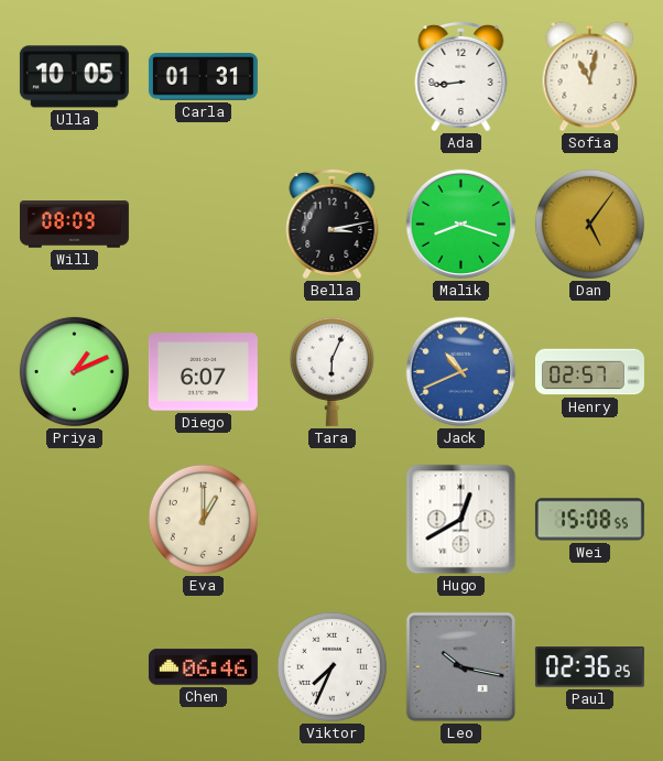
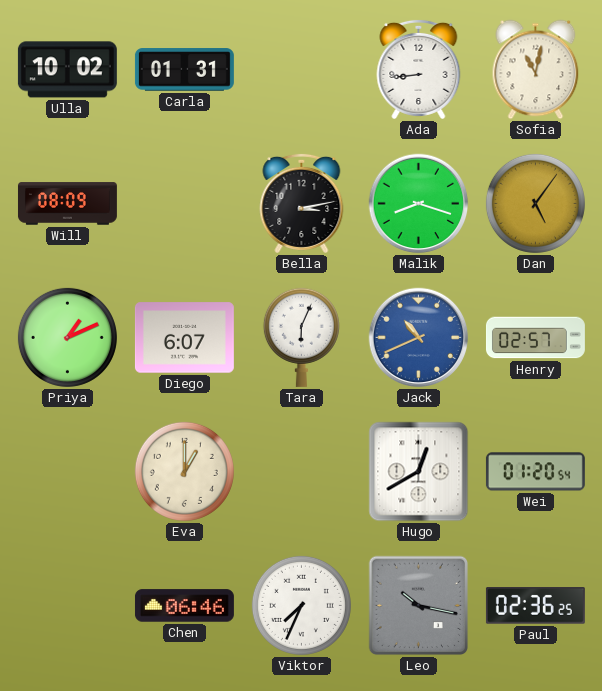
Ulla: 10:05 -> 10:02
Wei: 15:08 -> 01:20
